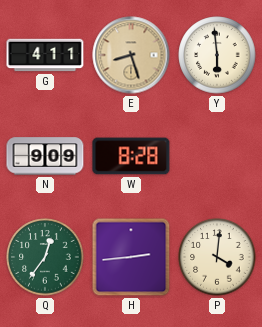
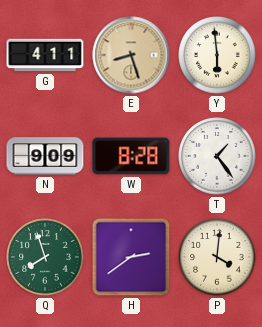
T: none -> 1:24
Q: 12:36 -> 7:57
H: 2:44 -> 2:39
